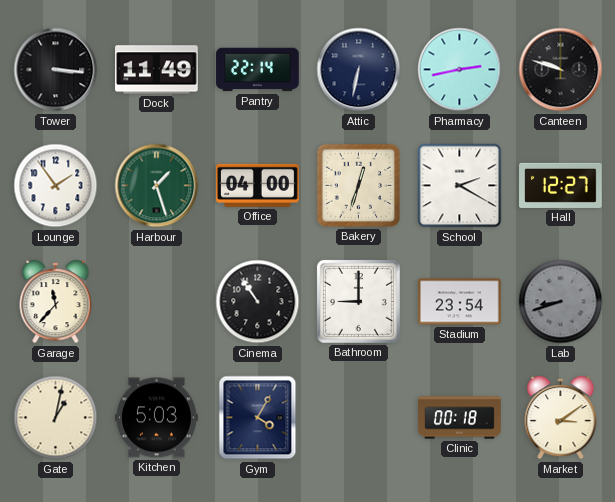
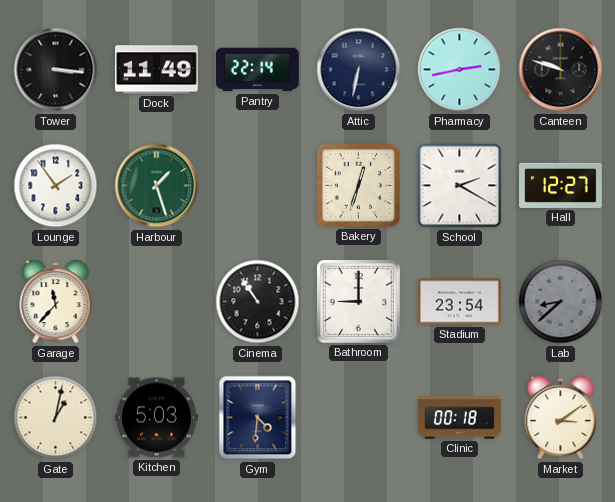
Office: 04:00 -> none
Lab: 8:42 -> 8:38
Gym: 4:05 -> 4:31
